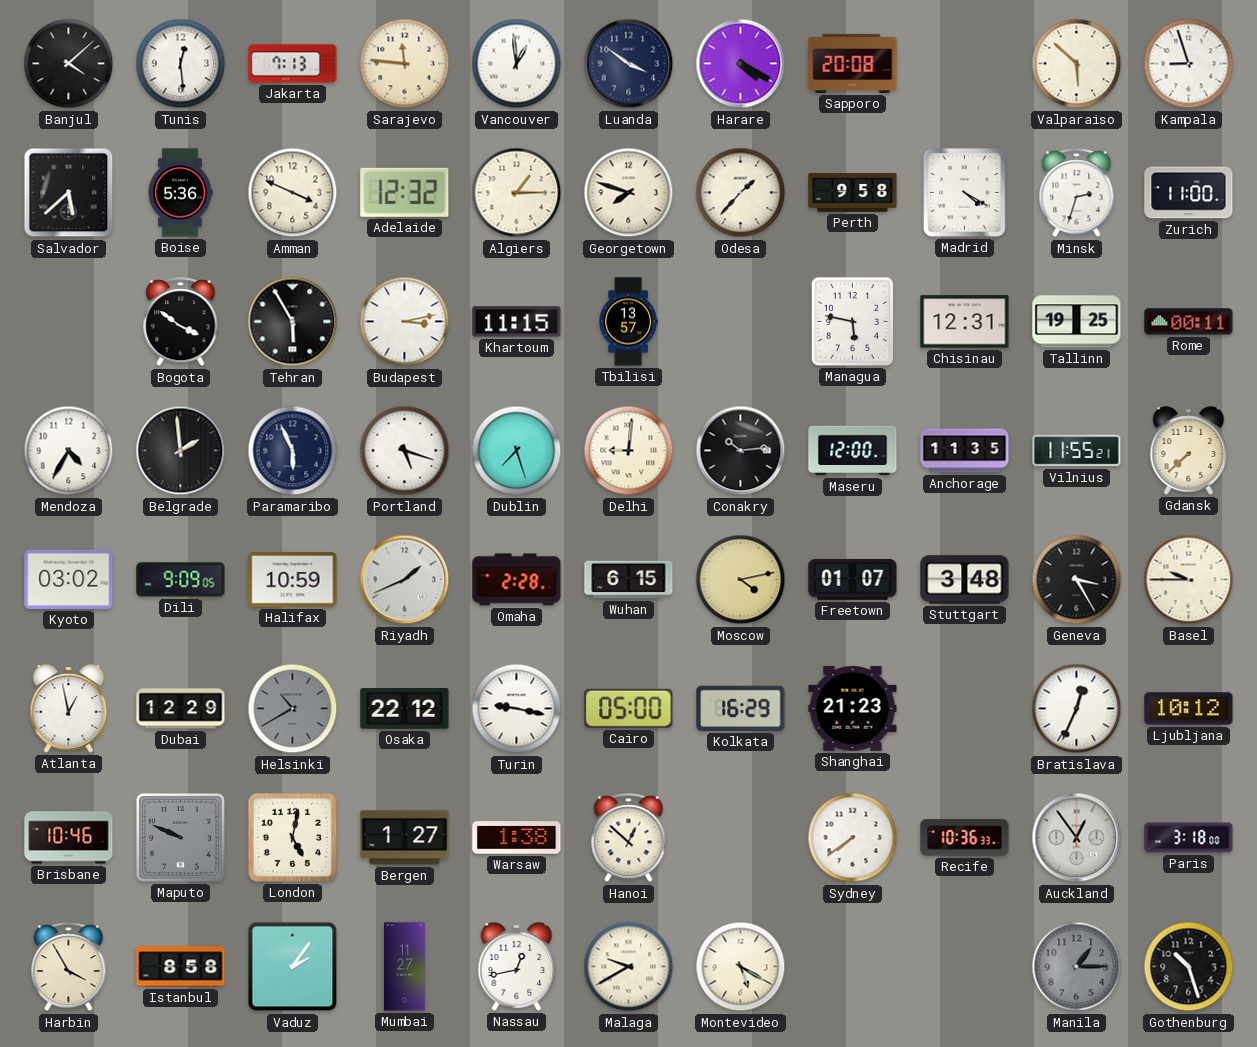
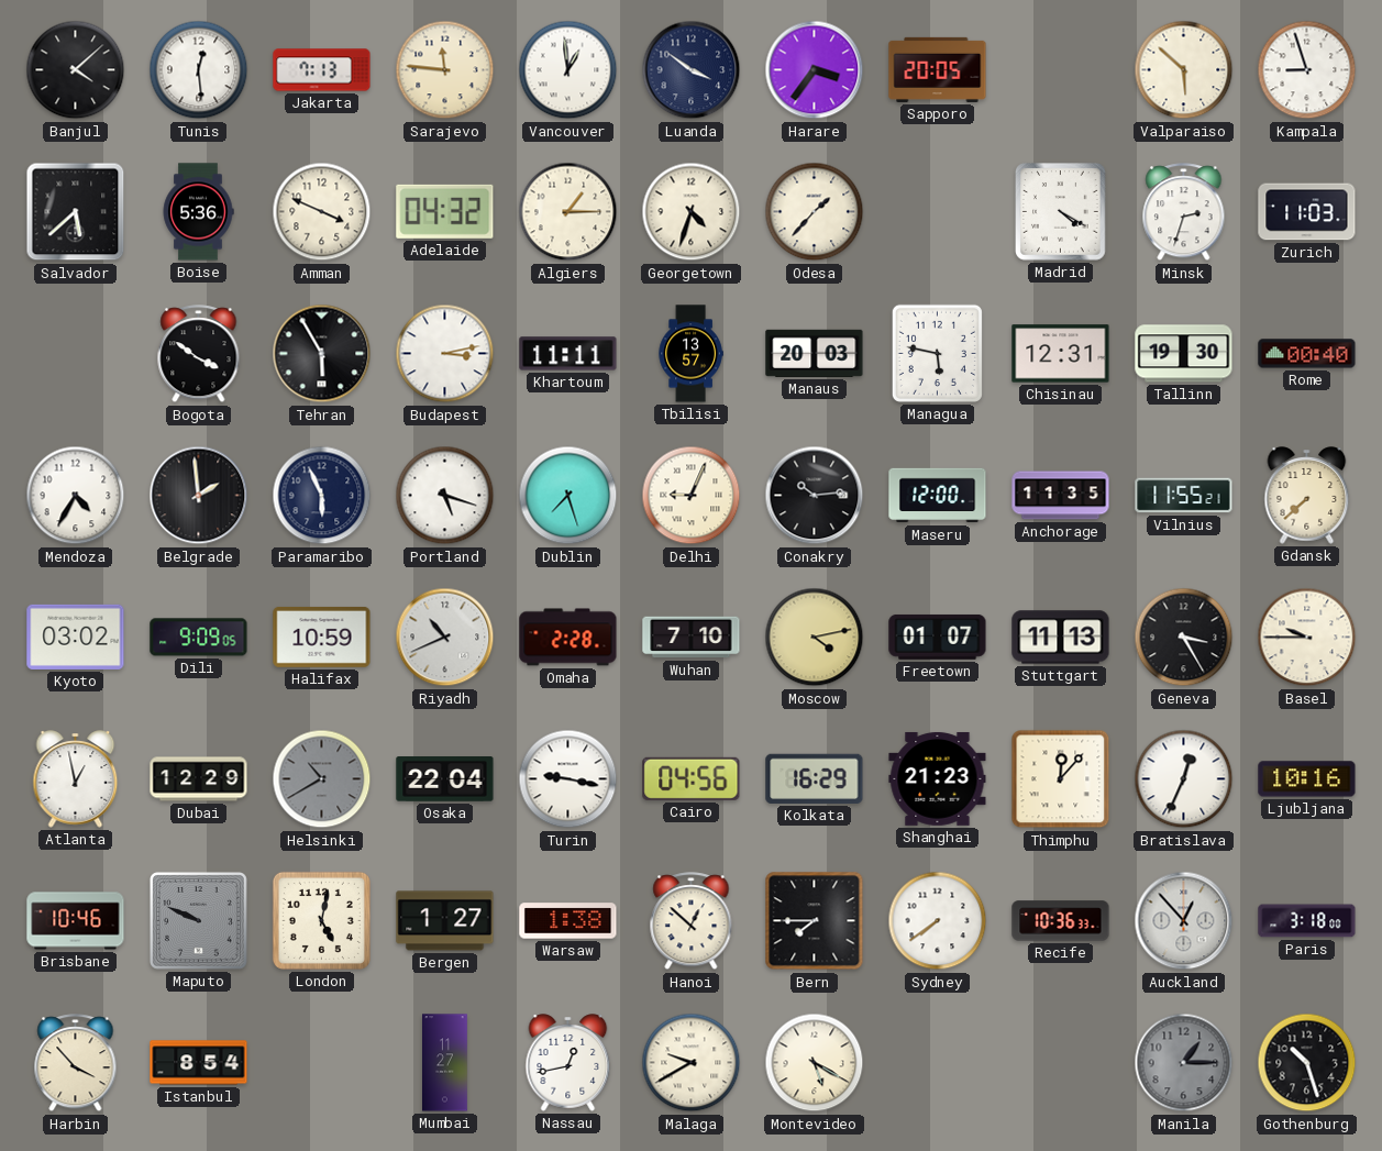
Harare: 4:20 -> 3:36
Sapporo: 20:08 -> 20:05
Adelaide: 12:32 -> 04:32
Georgetown: 7:48 -> 4:33
Perth: 9:58 -> none
Zurich: 11:00 -> 11:03
Khartoum: 11:15 -> 11:11
Manaus: none -> 20:03
Tallinn: 19:25 -> 19:30
Rome: 00:11 -> 00:40
Delhi: 9:01 -> 9:04
Riyadh: 1:41 -> 10:41
Wuhan: 6:15 -> 7:10
Stuttgart: 3:48 -> 11:13
Osaka: 22:12 -> 22:04
Cairo: 05:00 -> 04:56
Thimphu: none -> 12:07
Ljubljana: 10:12 -> 10:16
Bern: none -> 7:45
Auckland: 12:54 -> 12:53
Harbin: 3:55 -> 3:53
Istanbul: 8:58 -> 8:54
Vaduz: 2:06 -> none
